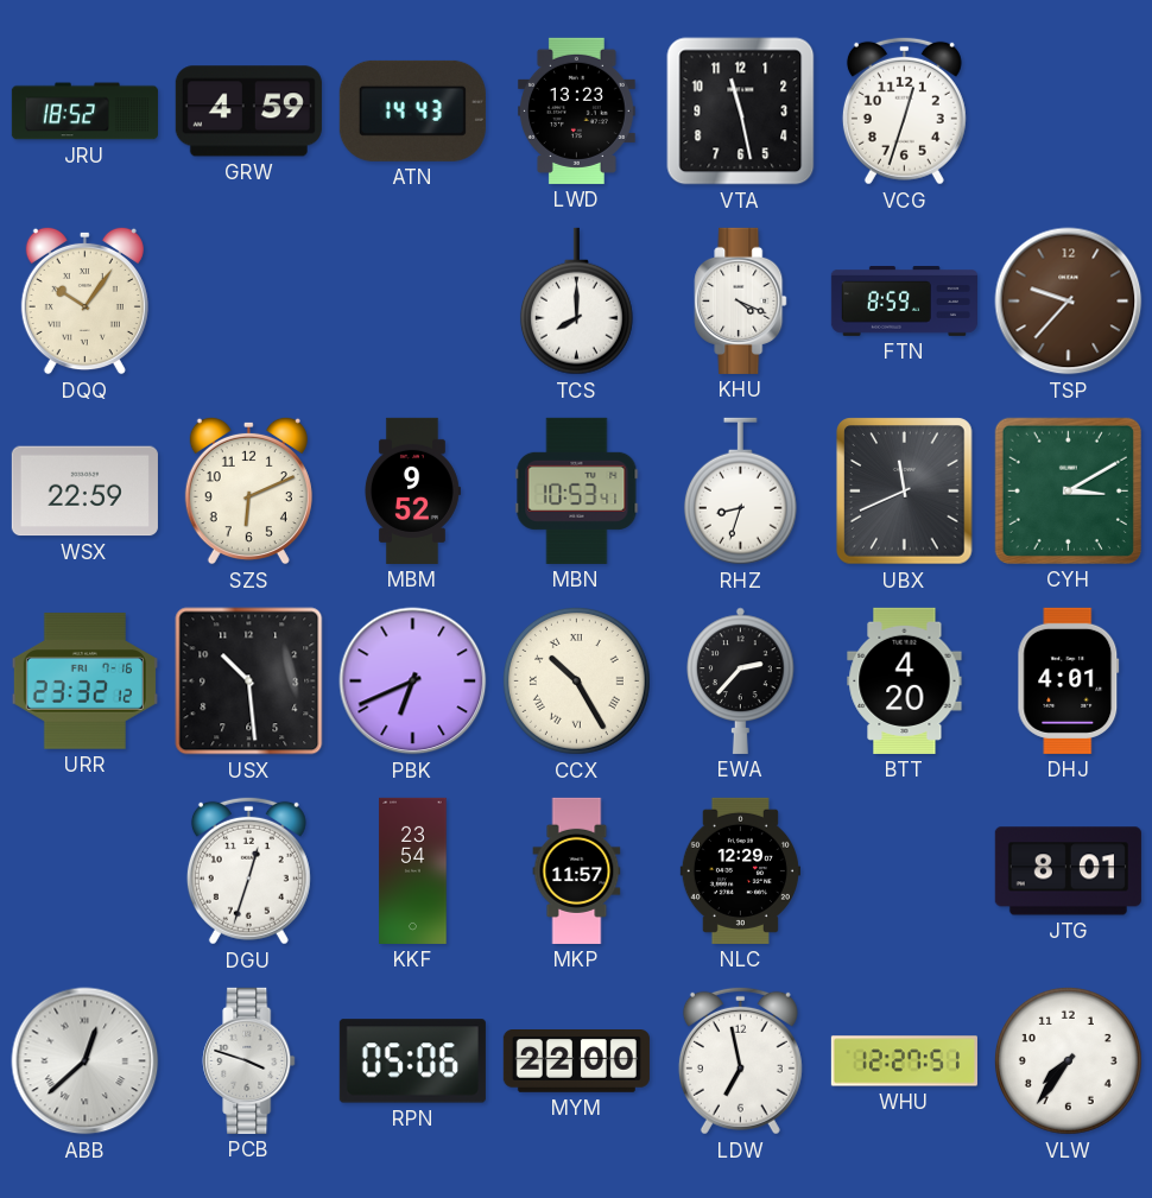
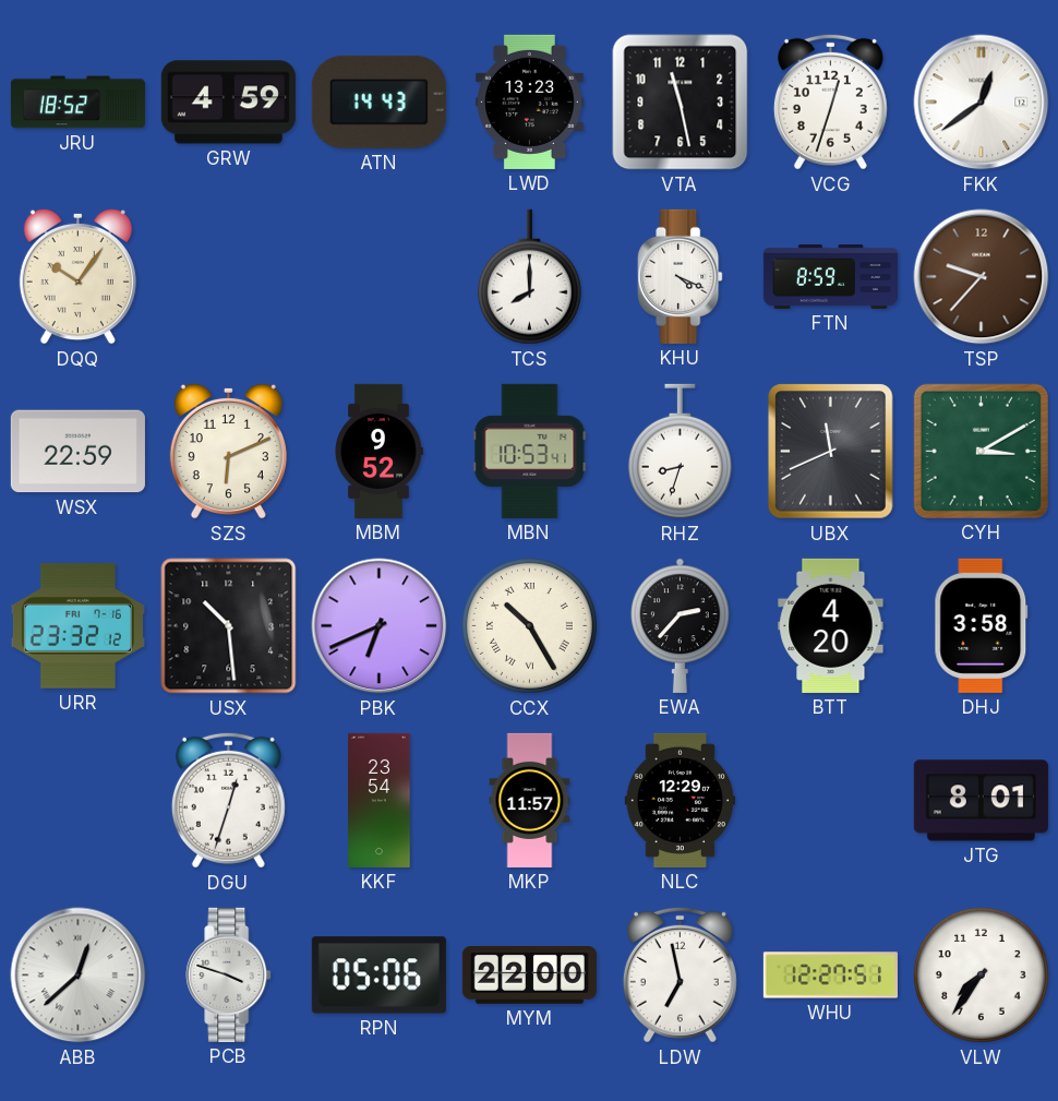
FKK: none -> 12:39
DHJ: 4:01 -> 3:58
